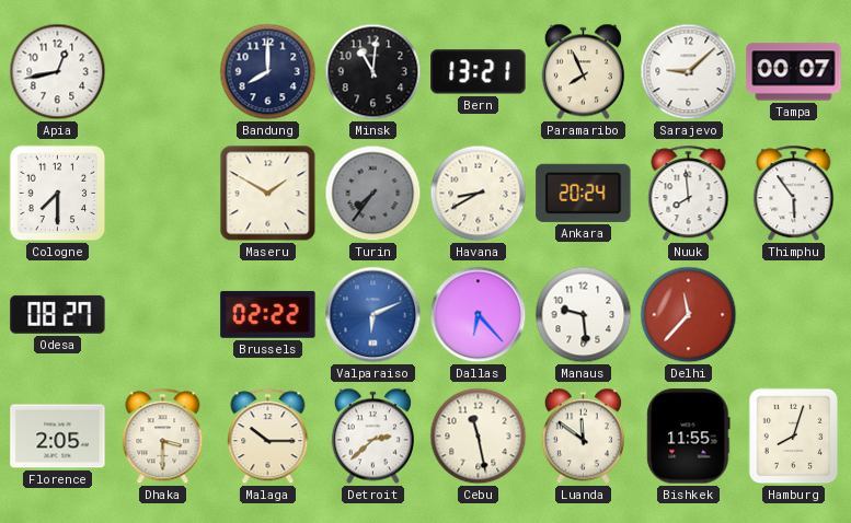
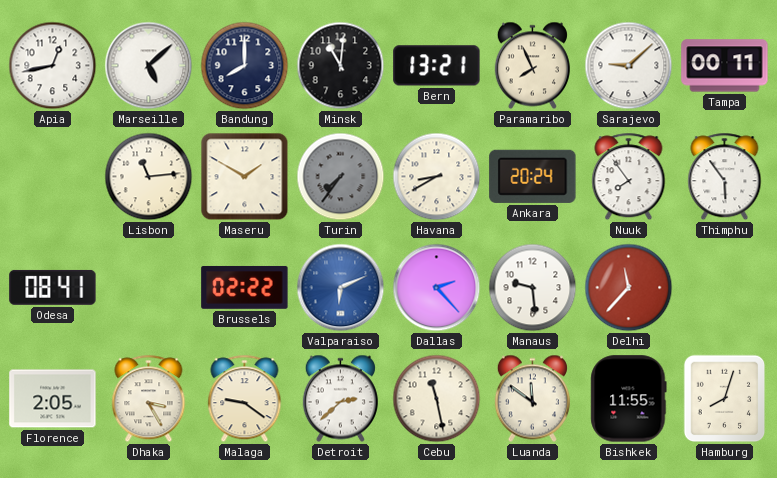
Marseille: none -> 5:08
Tampa: 00:07 -> 00:11
Cologne: 7:30 -> none
Lisbon: none -> 11:14
Nuuk: 7:59 -> 7:54
Odesa: 08:27 -> 08:41
Dallas: 6:23 -> 2:23
Dhaka: 3:30 -> 3:25
Malaga: 10:15 -> 9:21
